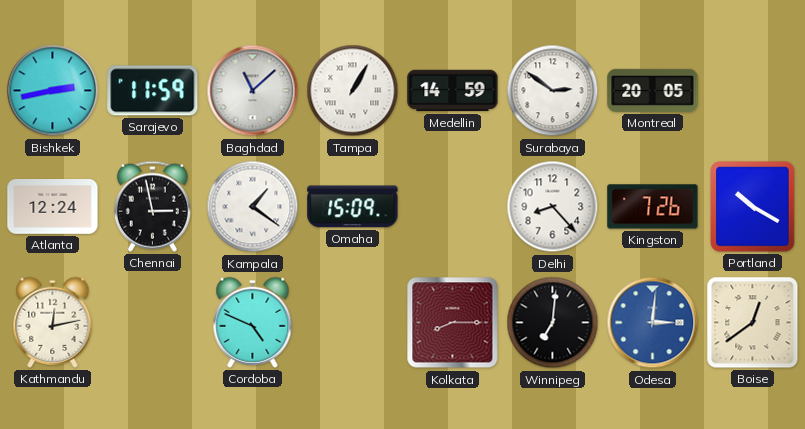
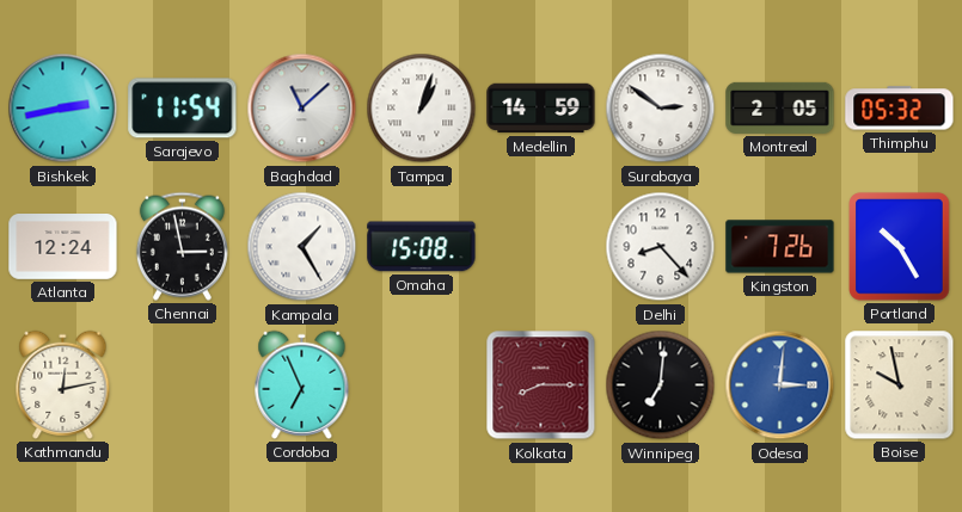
Sarajevo: 11:59 -> 11:54
Tampa: 1:05 -> 1:03
Montreal: 20:05 -> 2:05
Thimphu: none -> 05:32
Kampala: 1:21 -> 1:25
Omaha: 15:09 -> 15:08
Portland: 10:20 -> 10:25
Cordoba: 4:49 -> 6:56
Boise: 12:39 -> 9:58
